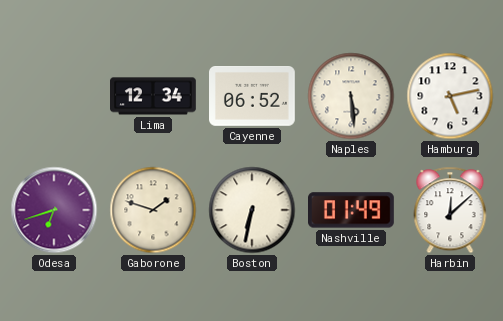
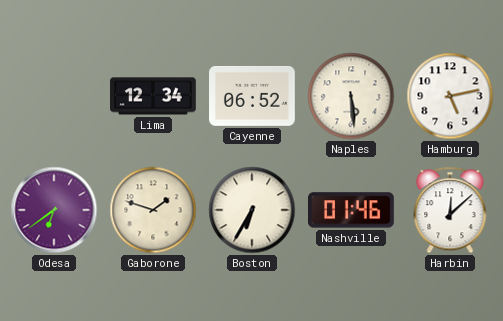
Odesa: 6:42 -> 6:39
Boston: 6:32 -> 6:35
Nashville: 01:49 -> 01:46
